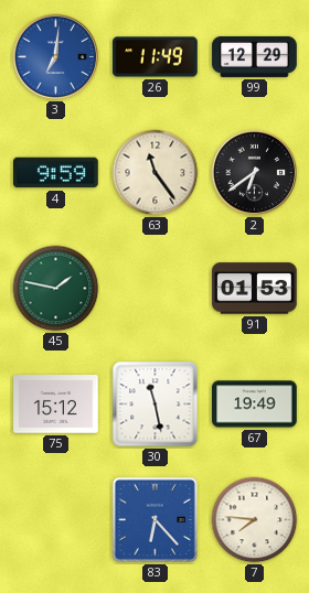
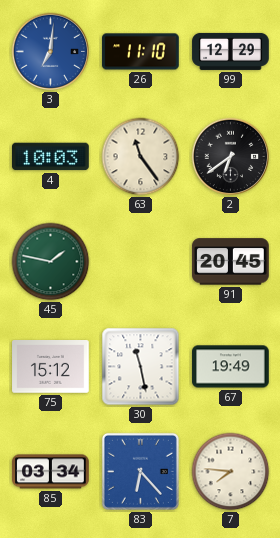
26: 11:49 -> 11:10
4: 9:59 -> 10:03
91: 01:53 -> 20:45
85: none -> 03:34
